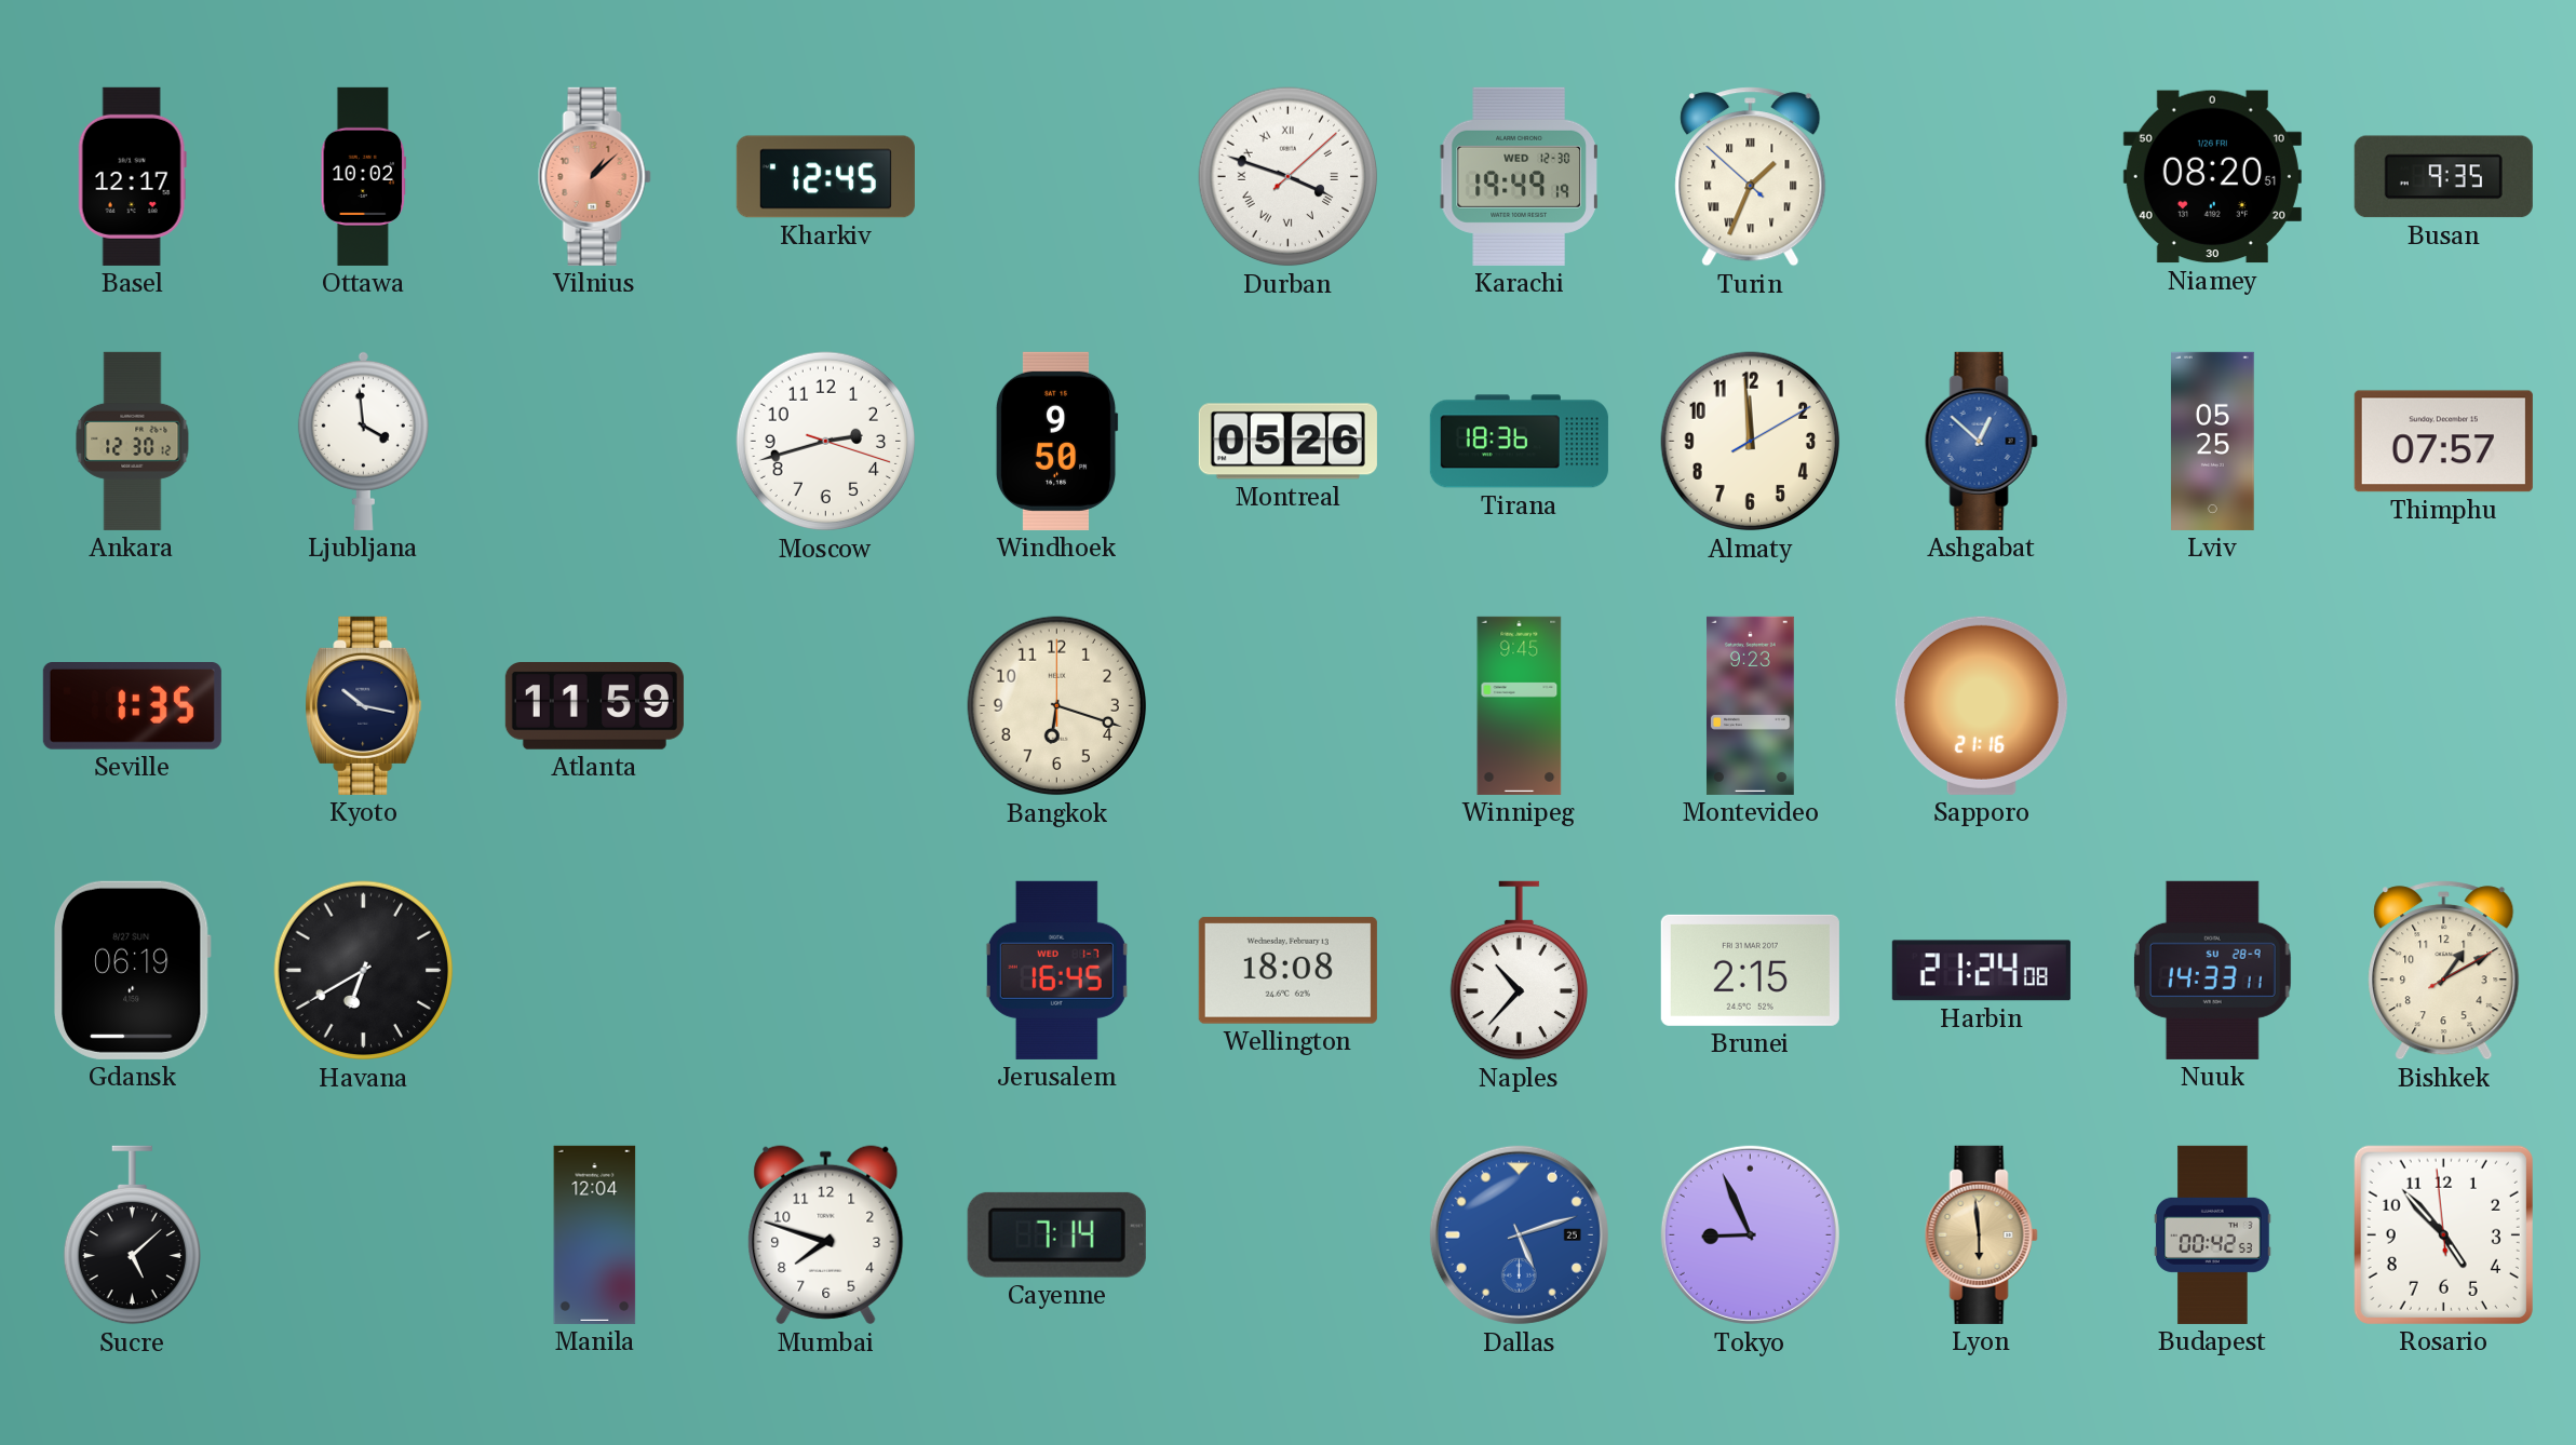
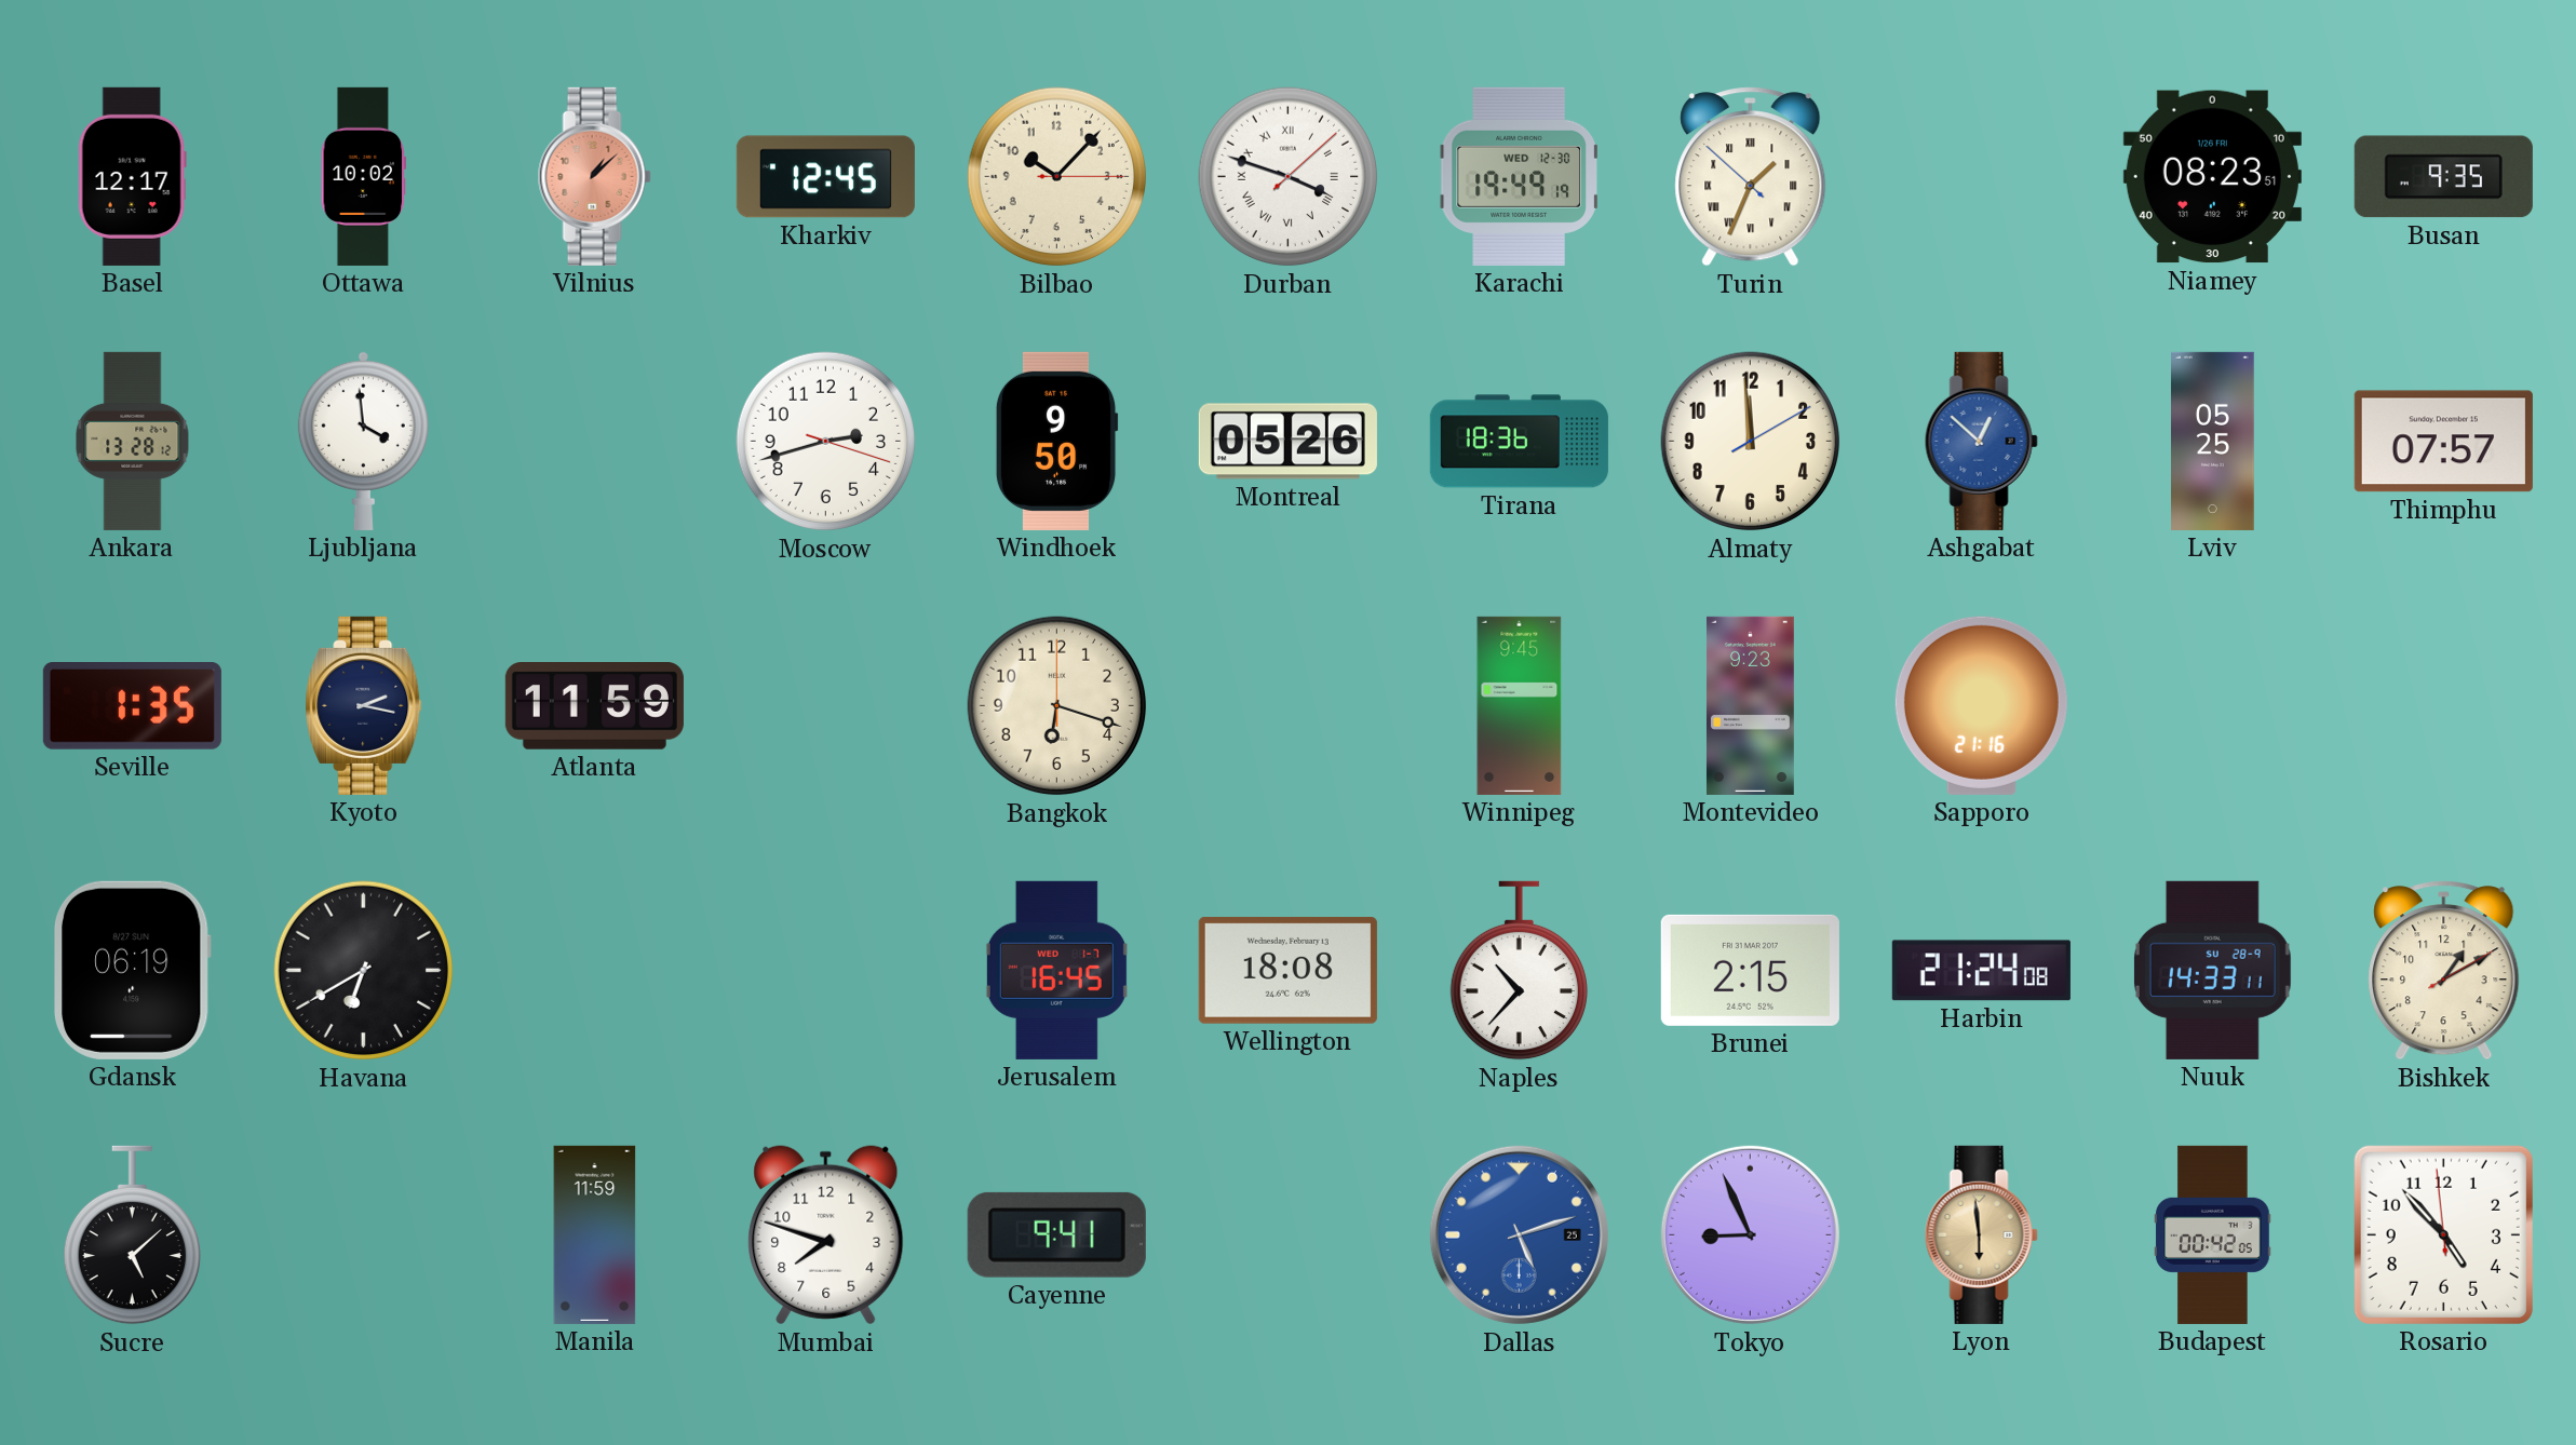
Bilbao: none -> 10:07
Niamey: 08:20 -> 08:23
Ankara: 12:30 -> 13:28
Kyoto: 10:17 -> 2:17
Manila: 12:04 -> 11:59
Cayenne: 7:14 -> 9:41
Budapest: 00:42:53 -> 00:42:05
